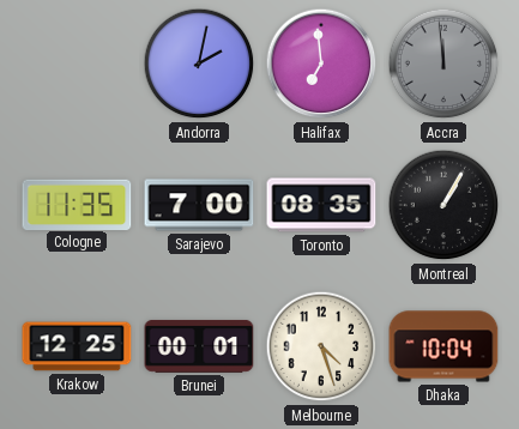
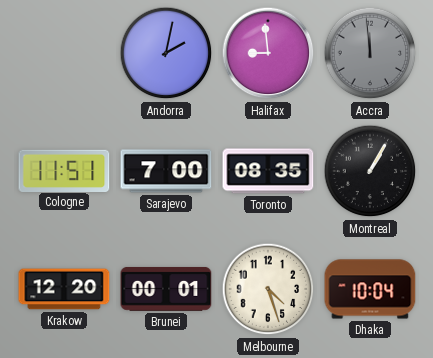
Halifax: 6:59 -> 8:59
Cologne: 11:35 -> 11:51
Krakow: 12:25 -> 12:20
